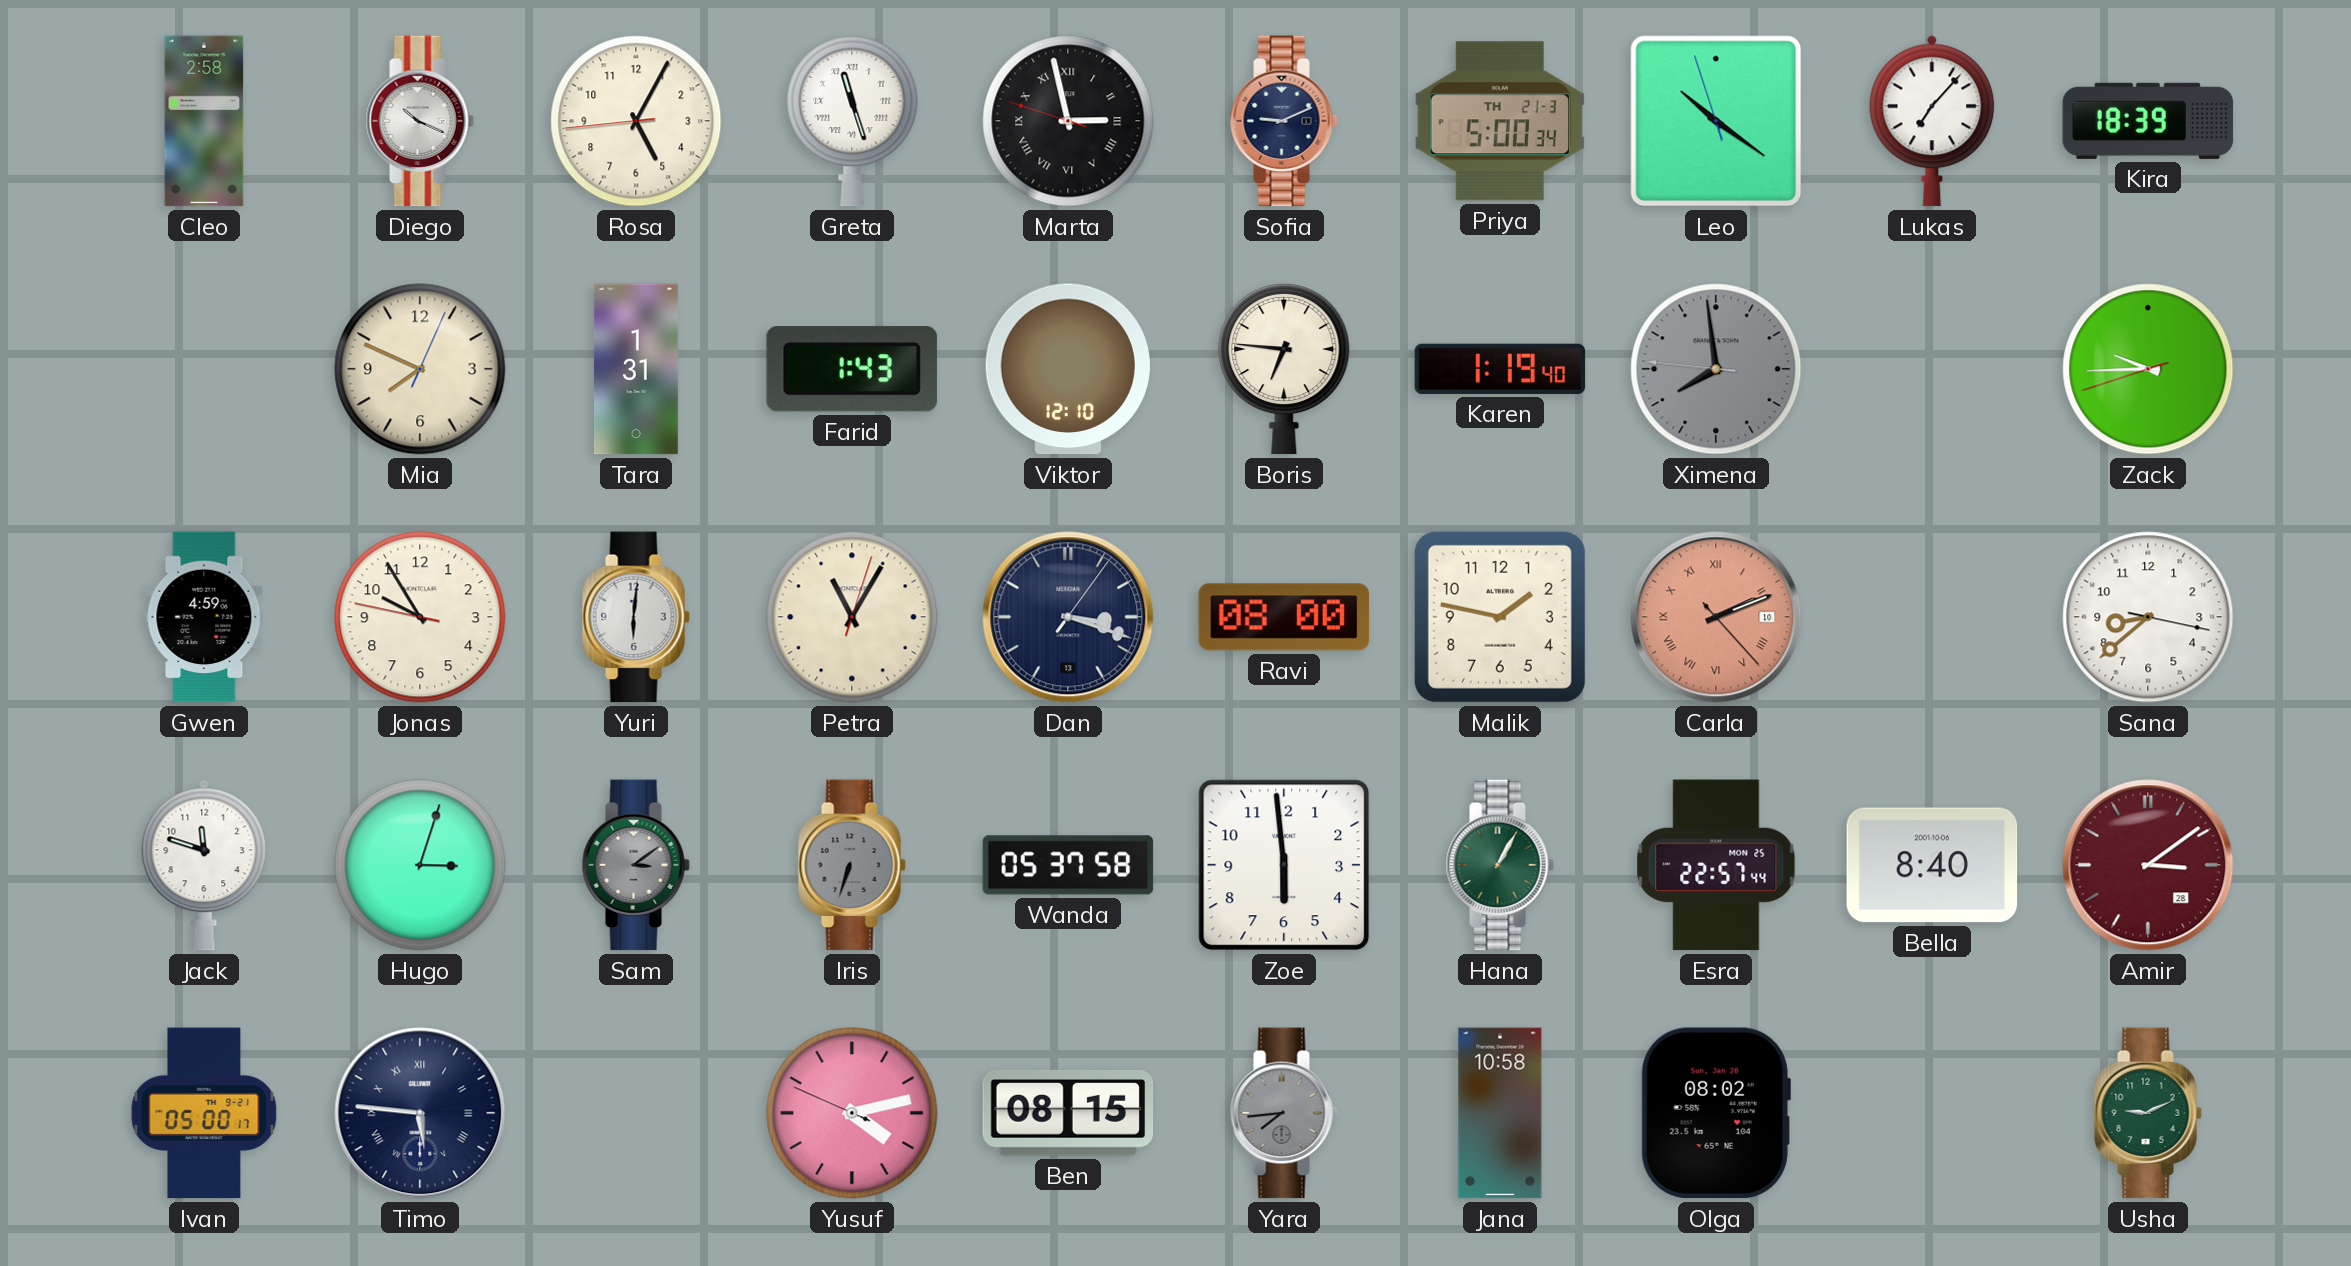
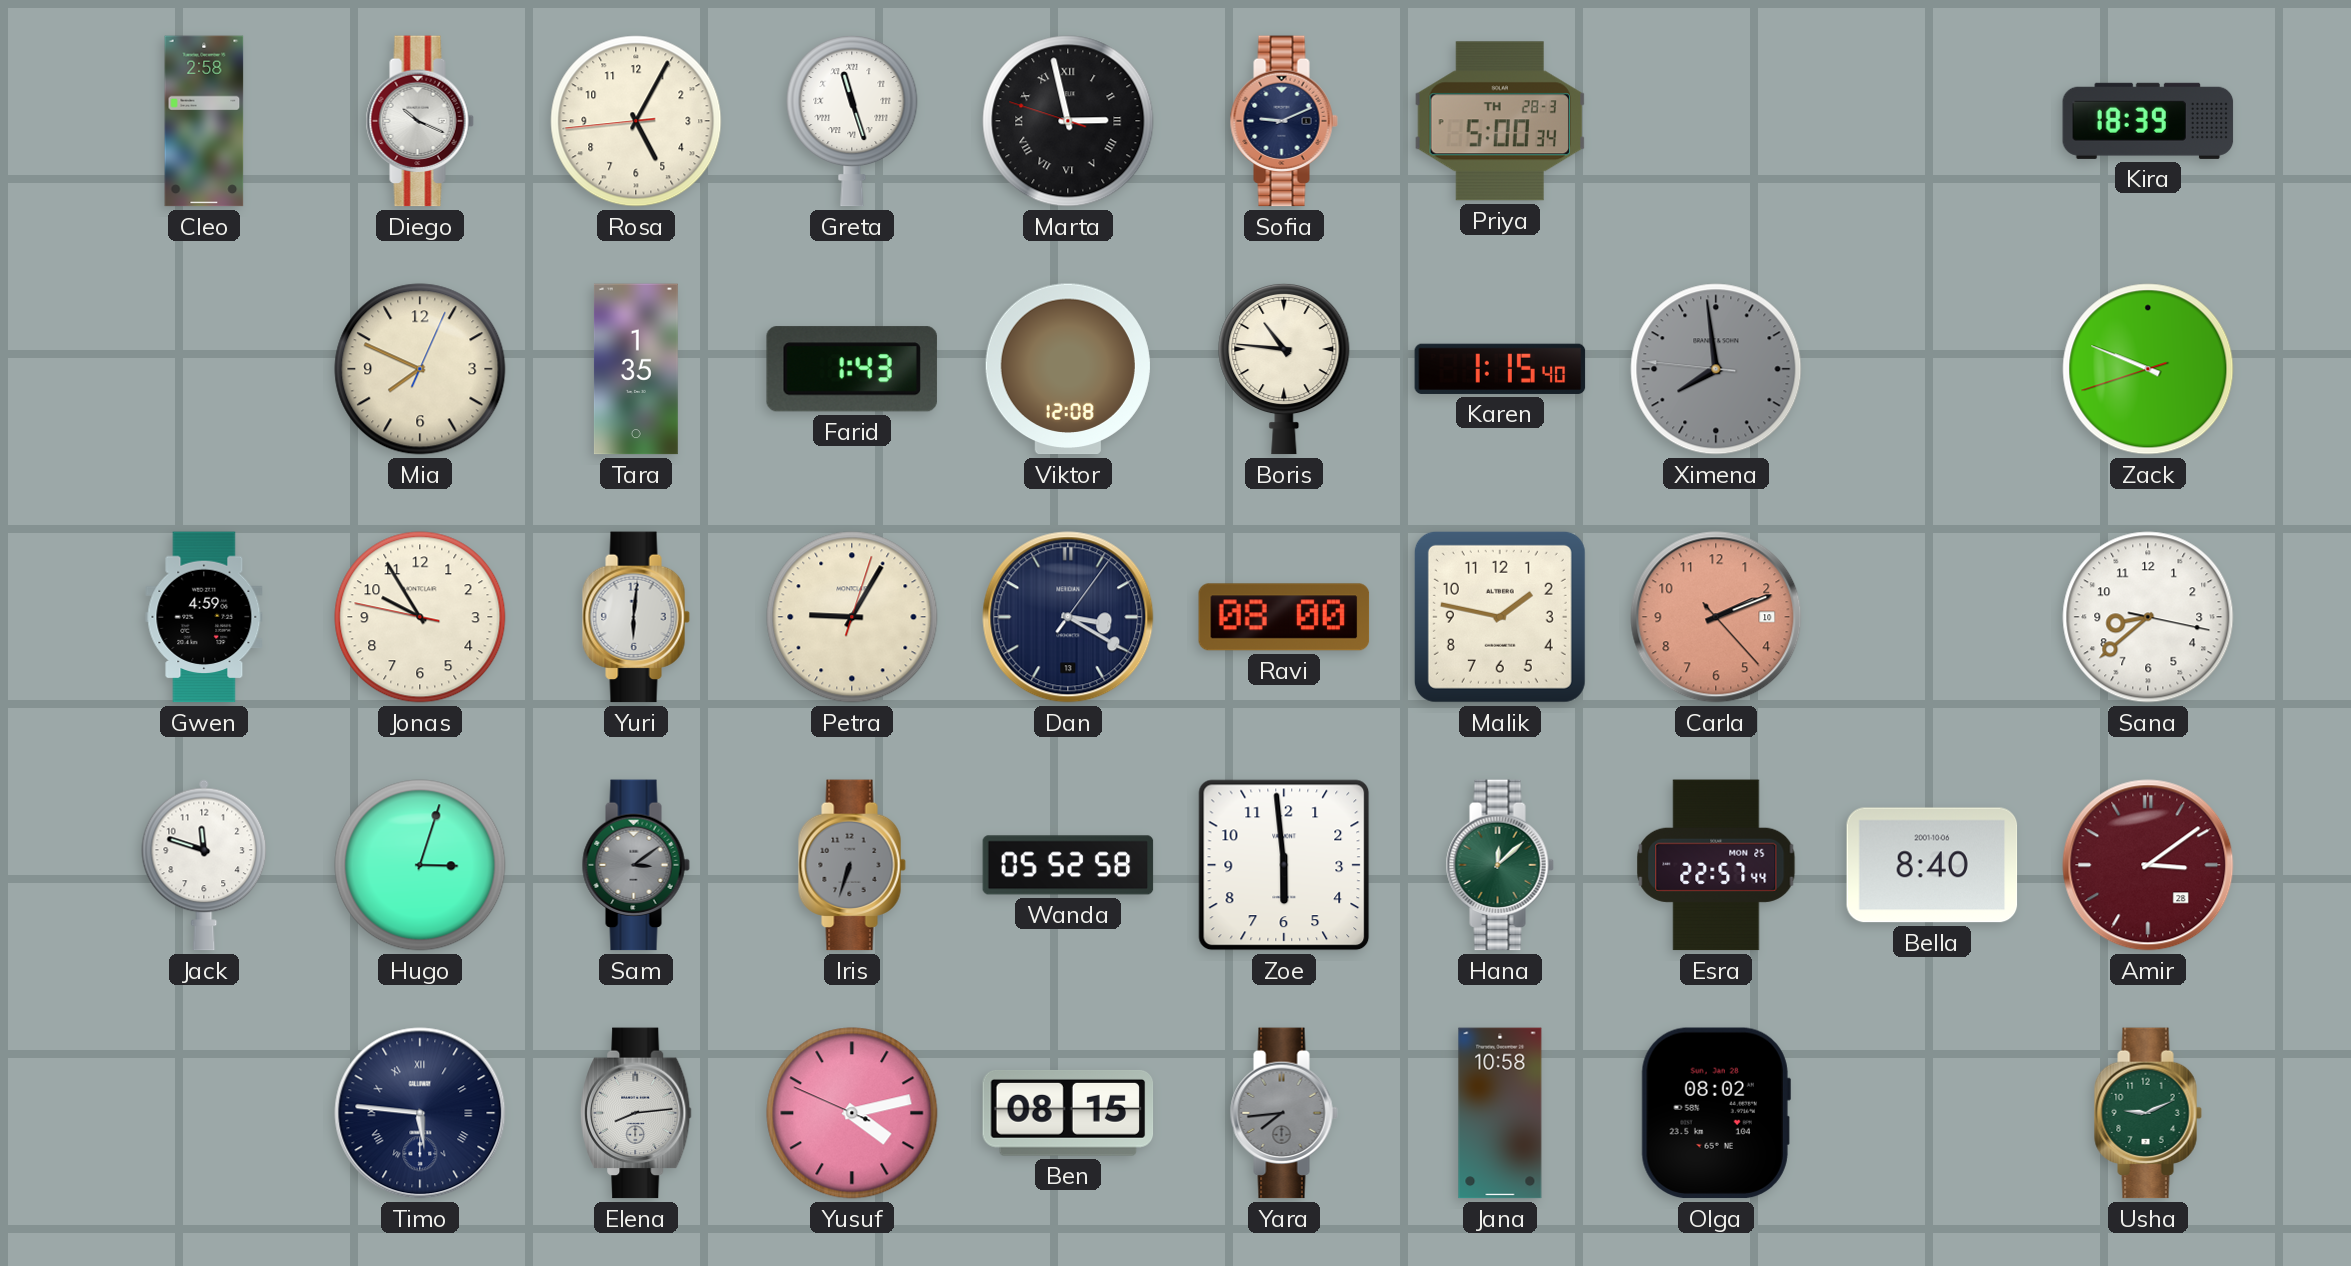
Priya date: TH 21-3 -> TH 28-3
Leo: 10:20 -> none
Lukas: 7:07 -> none
Tara: 1:31 -> 1:35
Viktor: 12:10 -> 12:08
Boris: 6:46 -> 10:46
Karen: 1:19 -> 1:15
Zack: 9:44 -> 9:48
Petra: 11:05 -> 9:05
Dan: 3:18 -> 3:20
Carla numerals: Roman -> Arabic
Wanda: 05:37 -> 05:52
Hana: 1:05 -> 12:08
Ivan: 05:00 -> none
Elena: none -> 8:14
